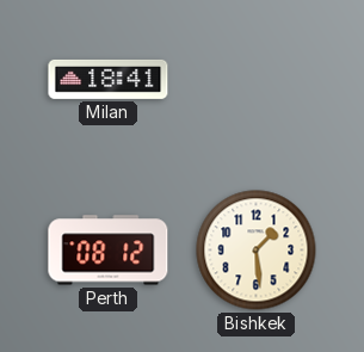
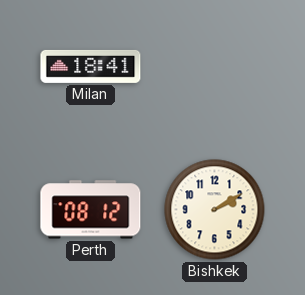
Bishkek: 1:29 -> 2:10
